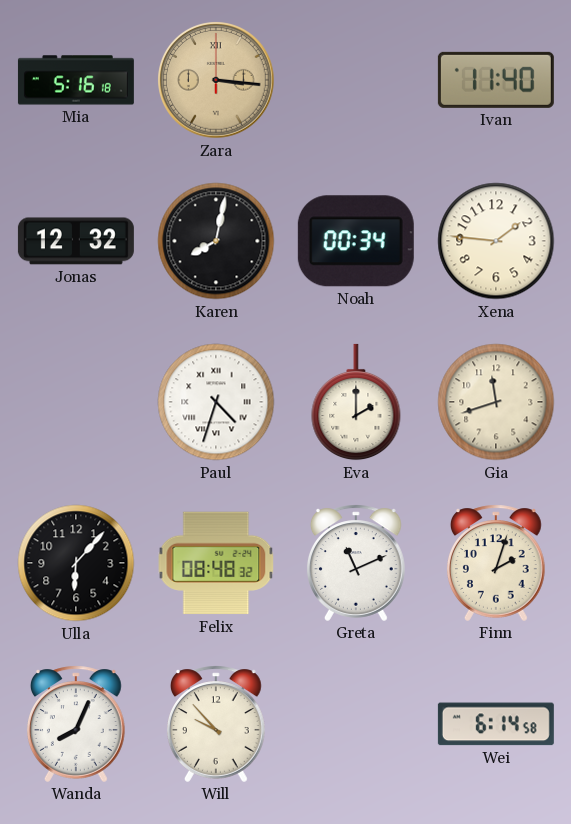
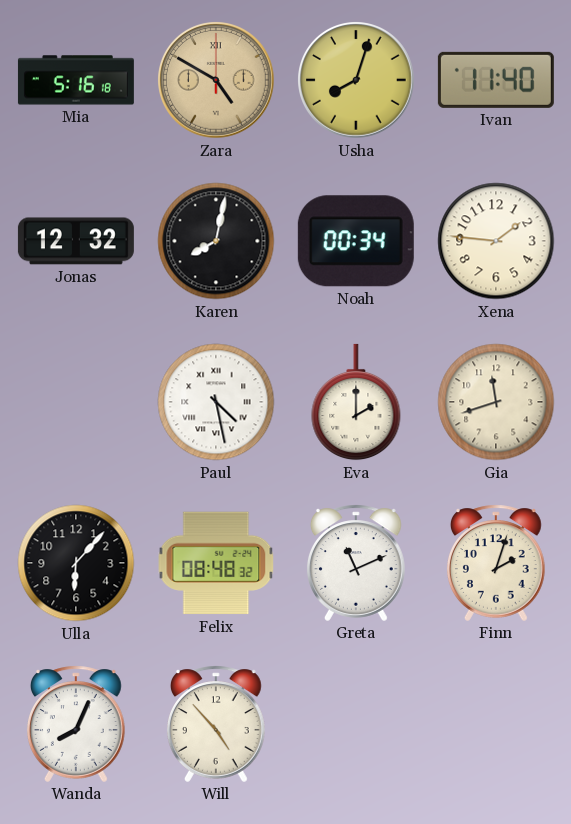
Zara: 3:16 -> 4:50
Usha: none -> 8:03
Paul: 4:33 -> 4:28
Will: 9:53 -> 4:53
Wei: 6:14 -> none
